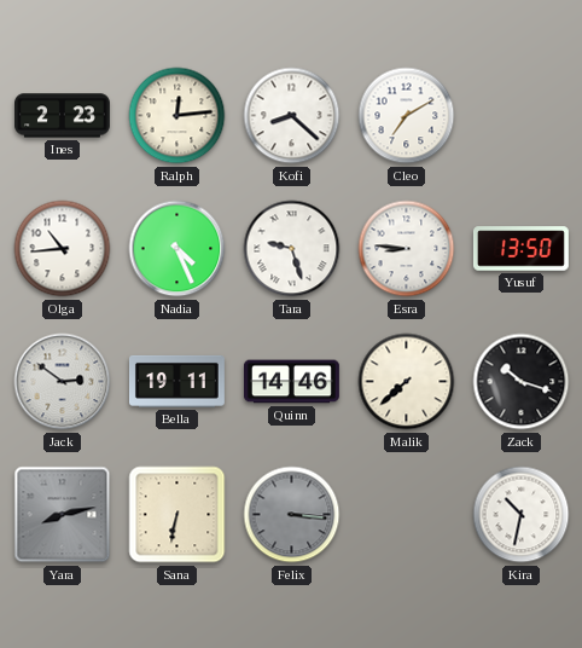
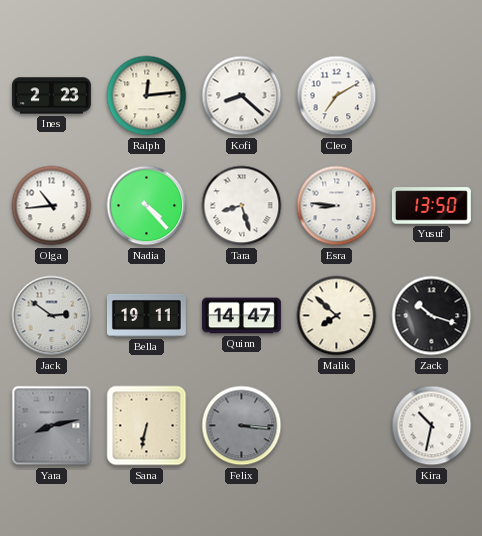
Nadia: 4:26 -> 4:23
Tara: 9:27 -> 8:27
Quinn: 14:46 -> 14:47
Malik: 7:38 -> 7:52
